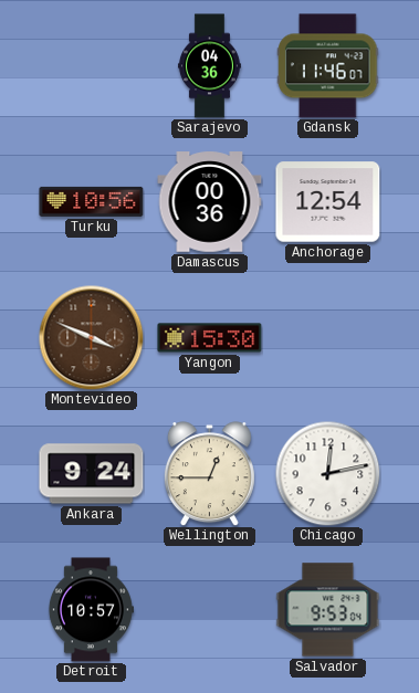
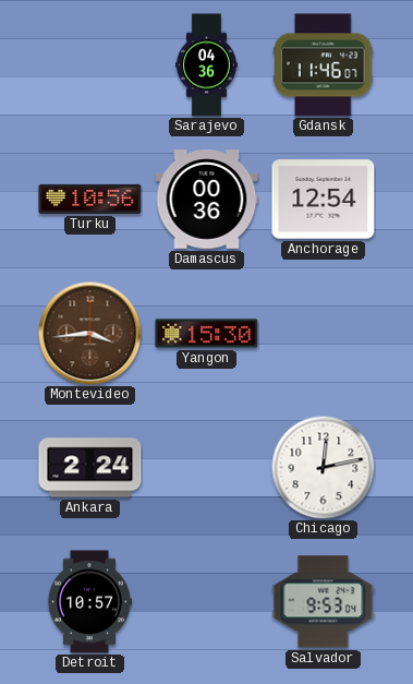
Montevideo: 3:49 -> 3:44
Ankara: 9:24 -> 2:24
Wellington: 12:45 -> none
